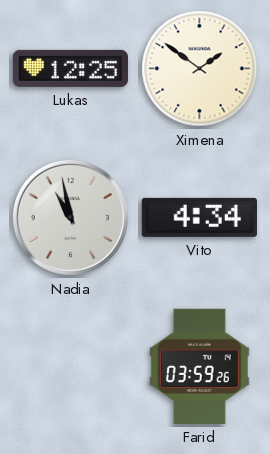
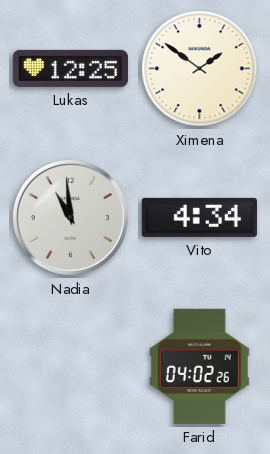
Nadia: 10:58 -> 10:59
Farid: 03:59 -> 04:02
